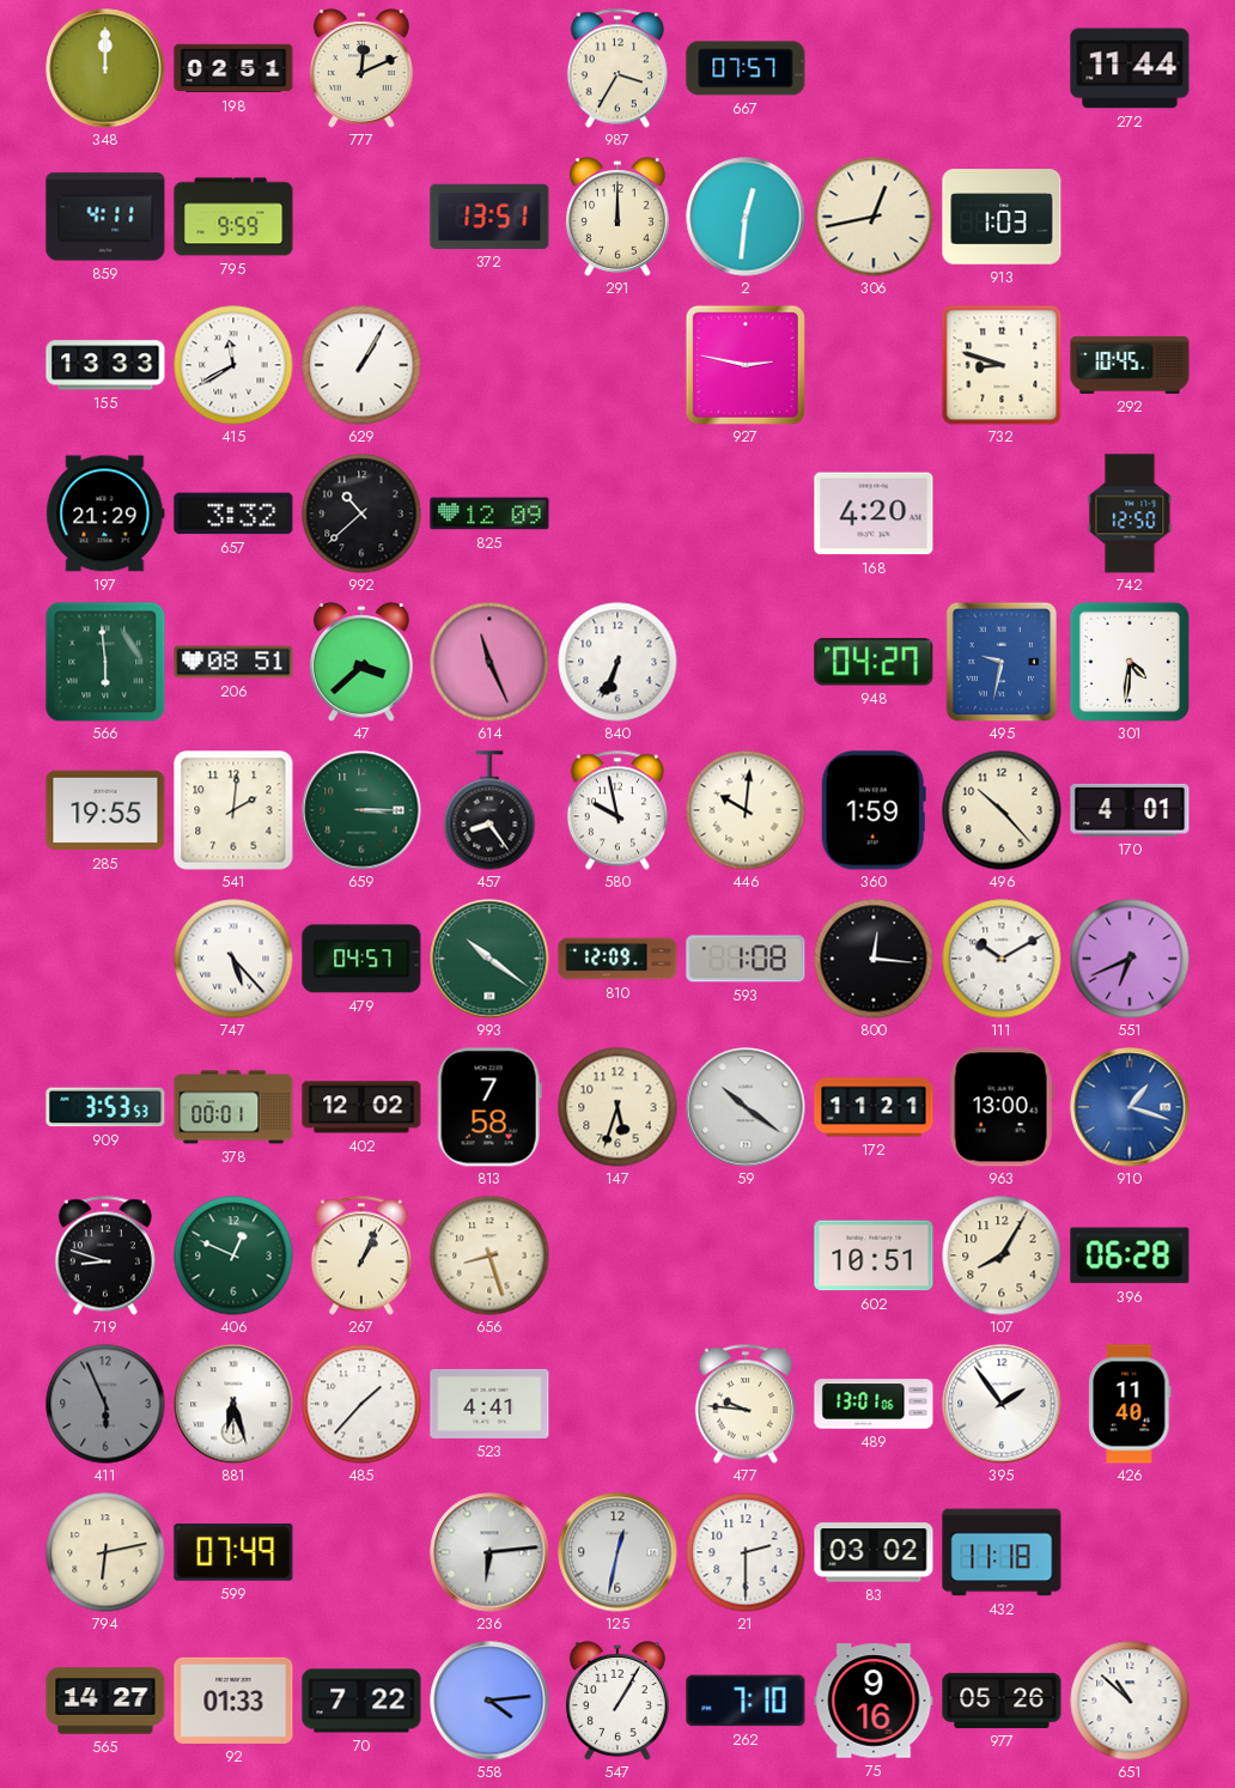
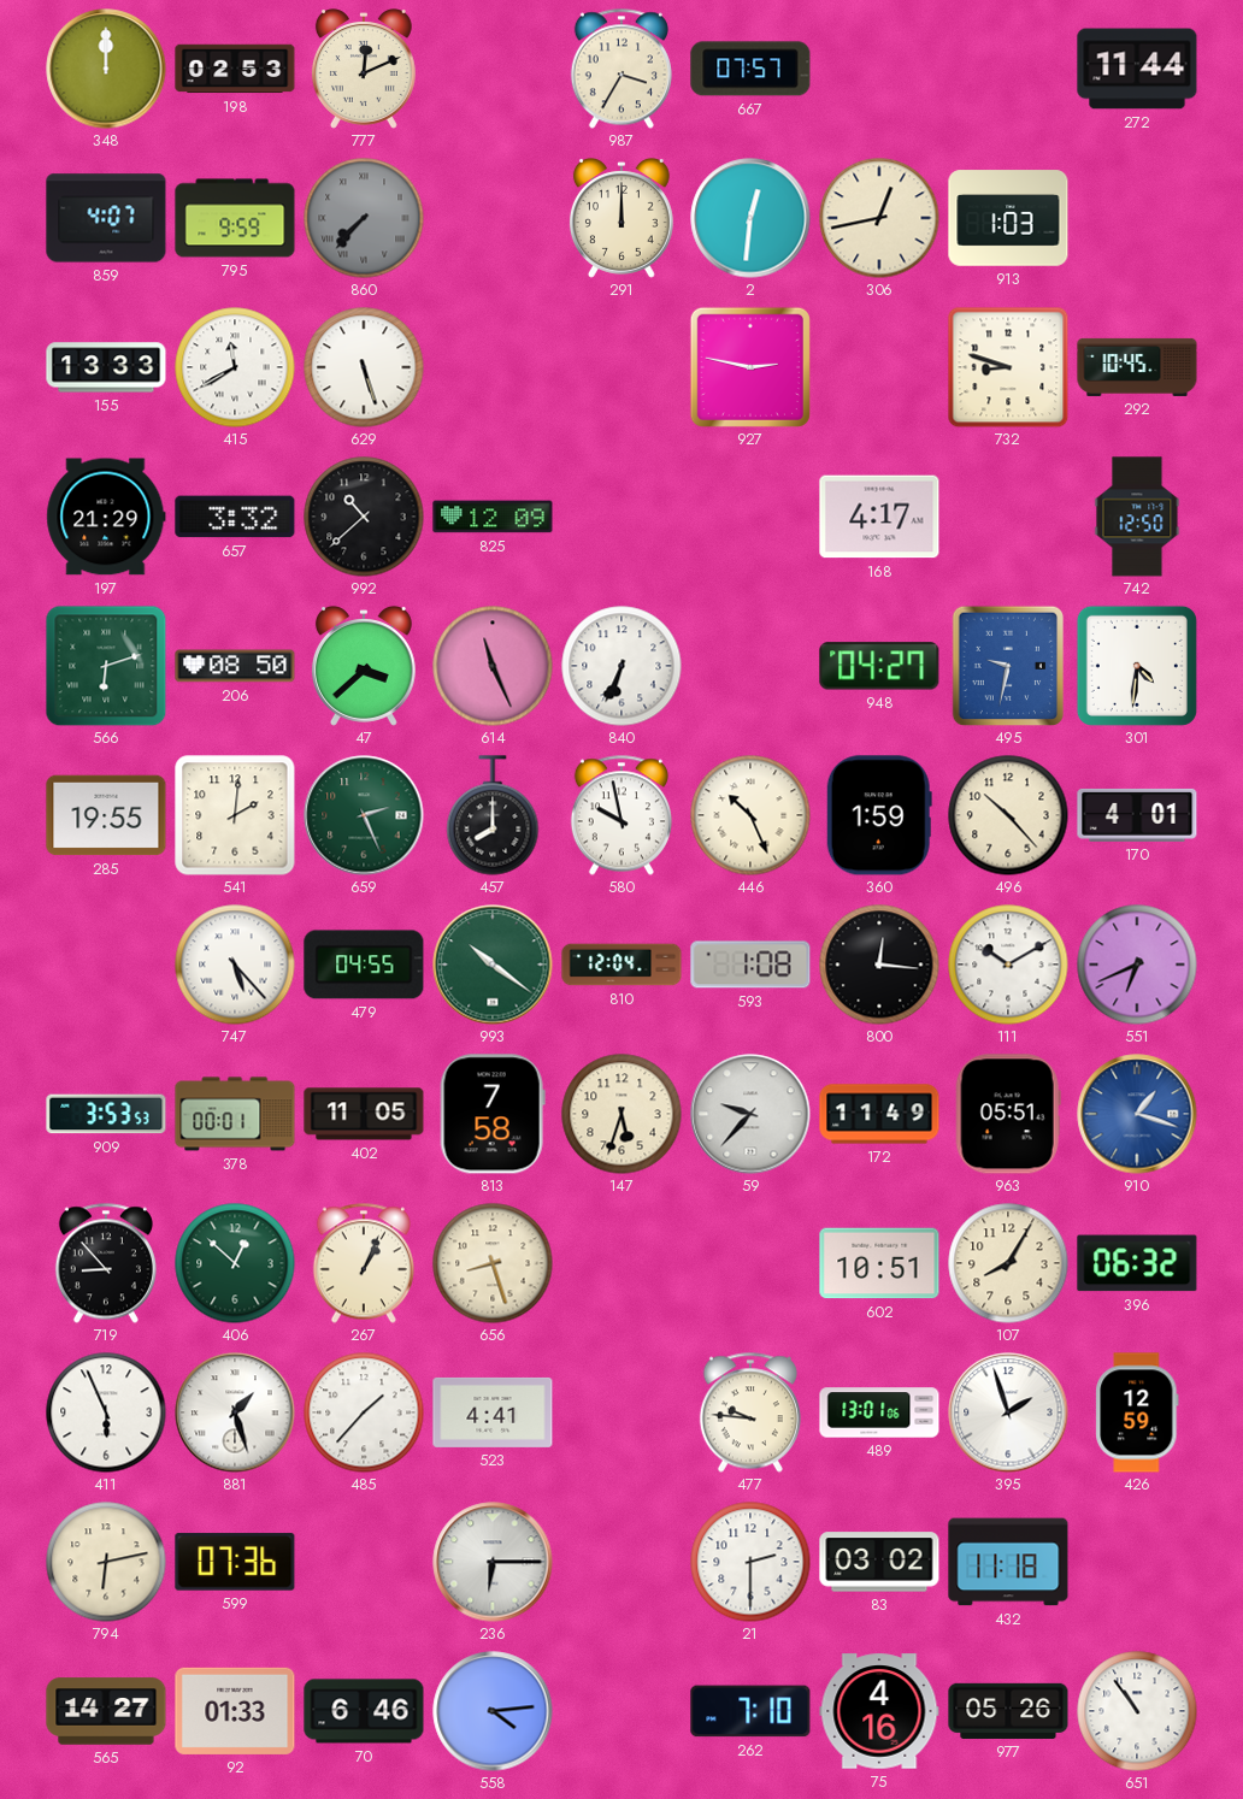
198: 02:51 -> 02:53
859: 4:11 -> 4:07
860: none -> 7:37
372: 13:51 -> none
629: 1:05 -> 5:27
168: 4:20 -> 4:17
566: 5:59 -> 6:12
206: 08:51 -> 08:50
659: 3:15 -> 2:26
457: 8:24 -> 8:00
446: 10:01 -> 10:26
479: 04:57 -> 04:55
810: 12:09 -> 12:04
402: 12:02 -> 11:05
59: 10:21 -> 9:37
172: 11:21 -> 11:49
963: 13:00 -> 05:51
719: 8:48 -> 8:53
406: 12:49 -> 12:52
396: 06:28 -> 06:32
411 dial: grey -> white
881: 6:27 -> 1:27
395: 1:54 -> 1:57
426: 11:40 -> 12:59
599: 07:49 -> 07:36
236: 6:14 -> 6:15
125: 12:32 -> none
70: 7:22 -> 6:46
547: 1:05 -> none
75: 9:16 -> 4:16
651: 10:52 -> 10:54
